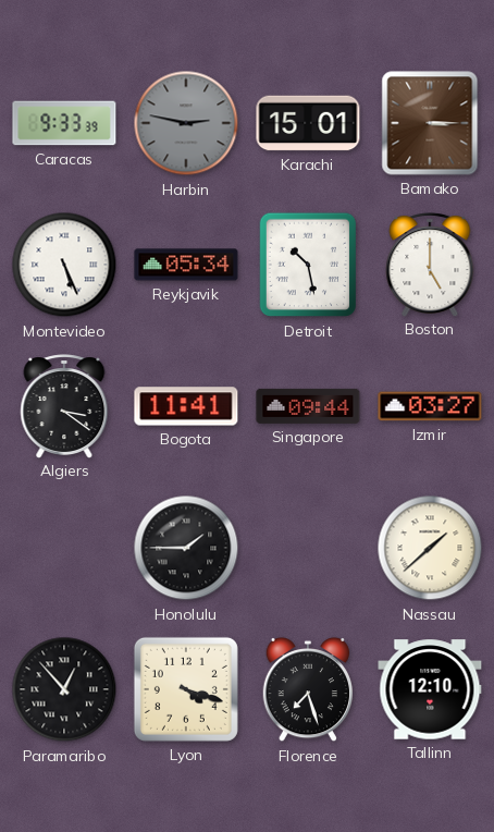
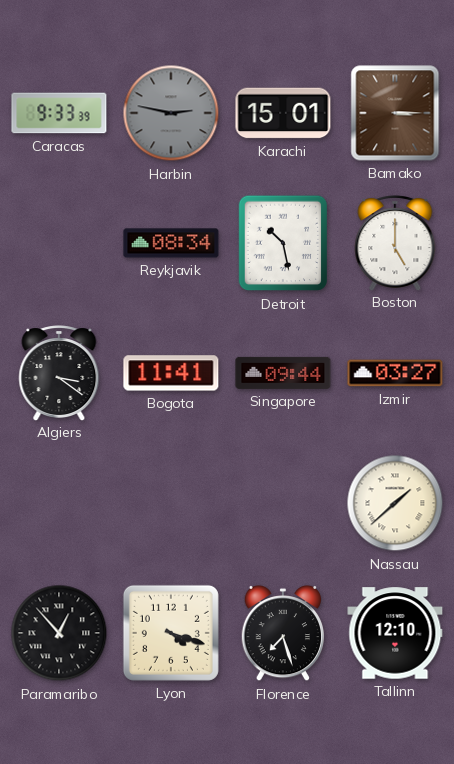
Montevideo: 5:26 -> none
Reykjavik: 05:34 -> 08:34
Honolulu: 1:45 -> none
